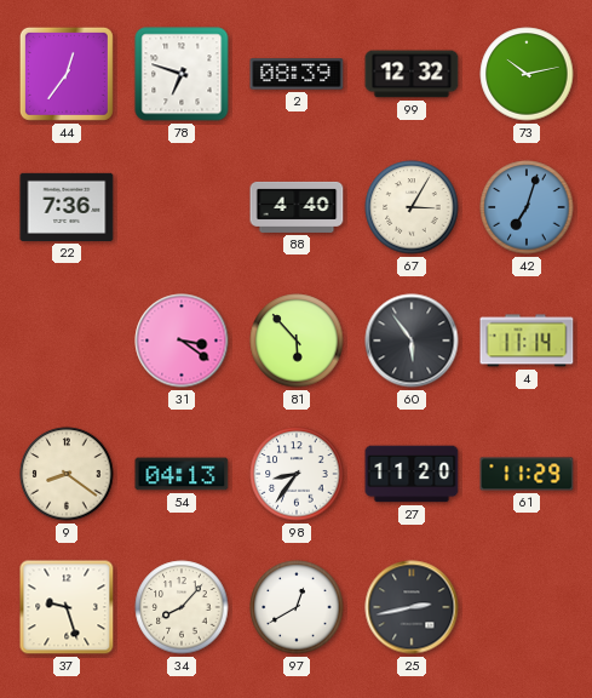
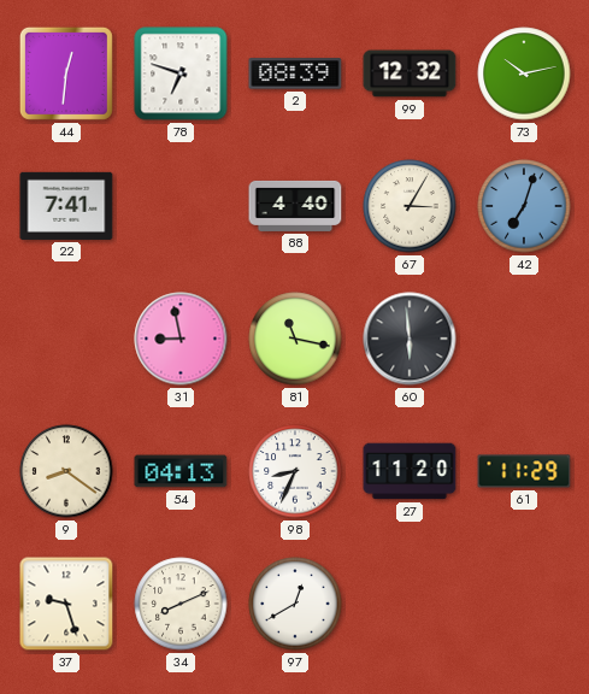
44: 12:36 -> 12:31
22: 7:36 -> 7:41
31: 3:21 -> 8:58
81: 5:53 -> 11:17
60: 5:54 -> 5:59
4: 11:14 -> none
98: 8:36 -> 8:34
34: 8:07 -> 8:11
25: 2:43 -> none
